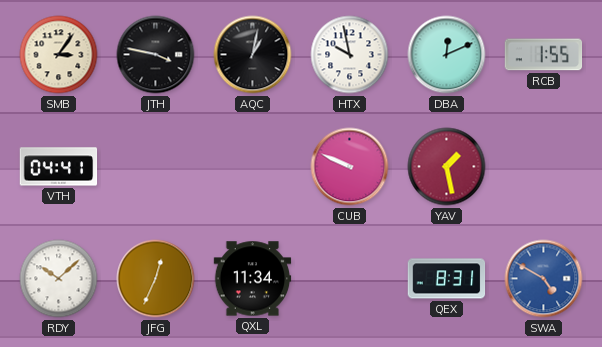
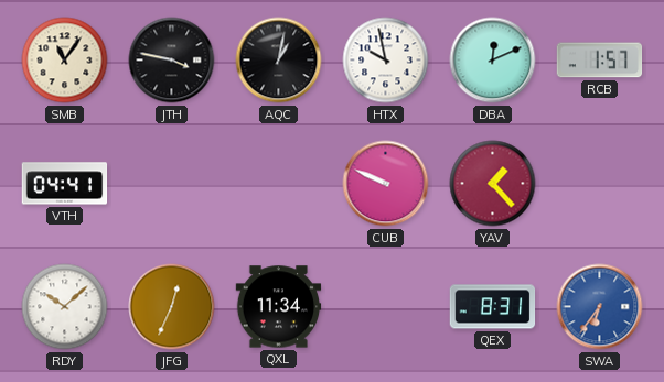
SMB: 3:06 -> 11:06
RCB: 1:55 -> 1:57
YAV: 1:28 -> 1:23
SWA: 4:50 -> 6:36
